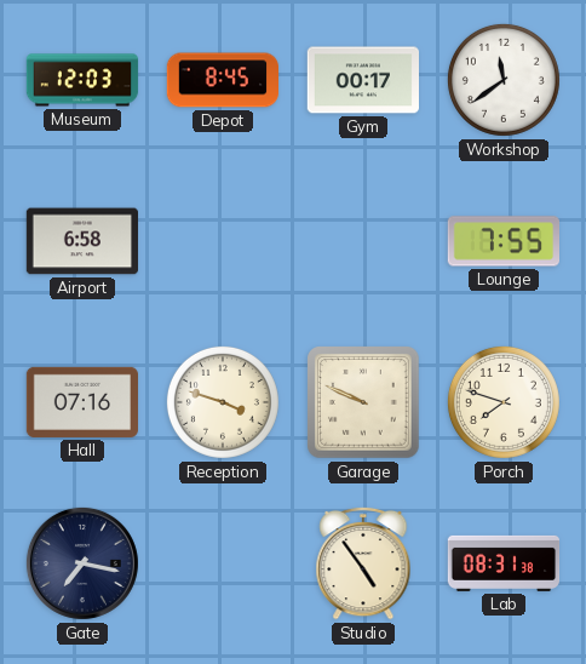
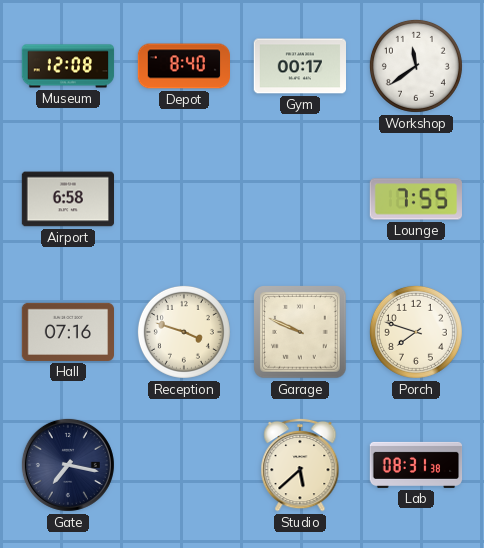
Museum: 12:03 -> 12:08
Depot: 8:45 -> 8:40
Studio: 4:54 -> 5:38
